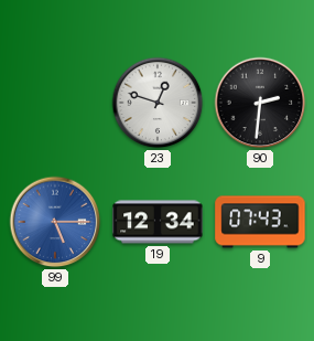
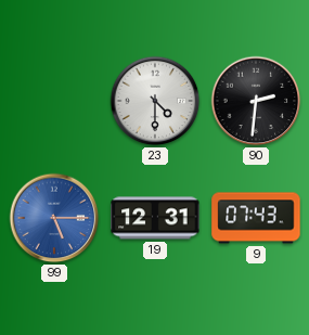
23: 12:48 -> 4:30
19: 12:34 -> 12:31
